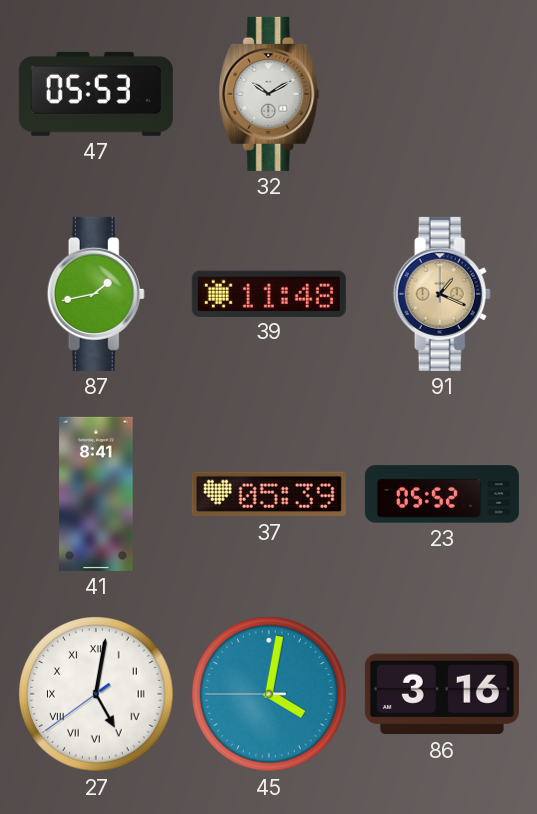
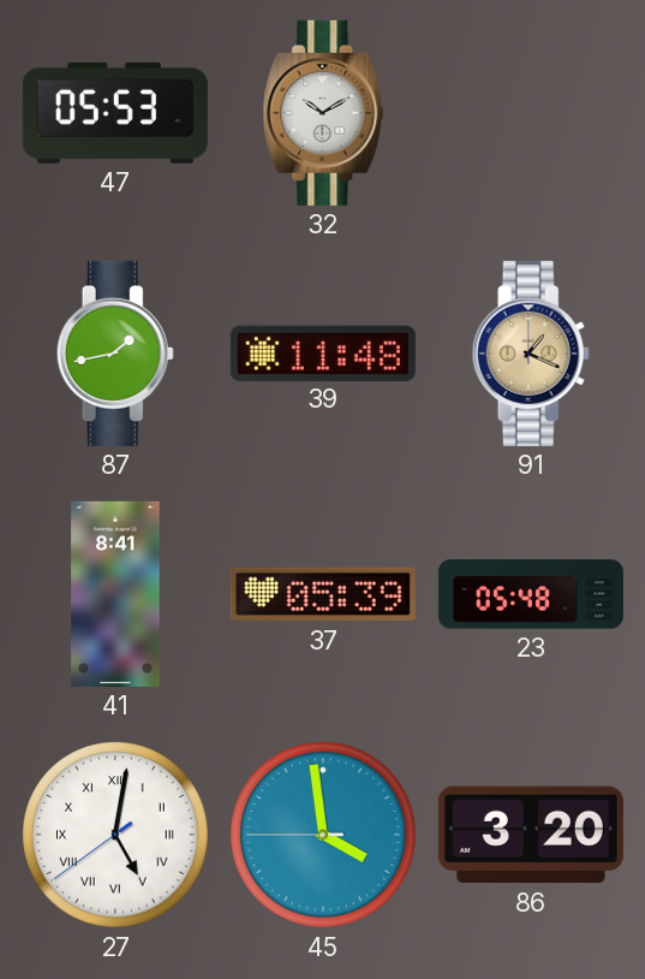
23: 05:52 -> 05:48
45: 4:01 -> 3:58
86: 3:16 -> 3:20
